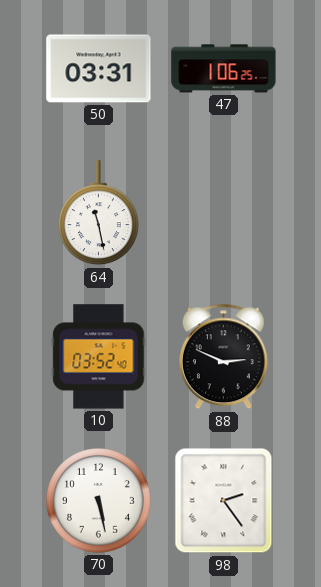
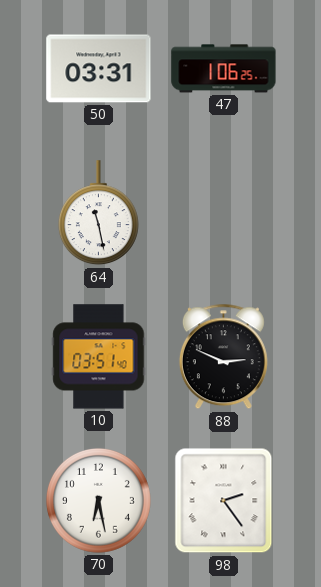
10: 03:52 -> 03:51
70: 5:28 -> 6:28
